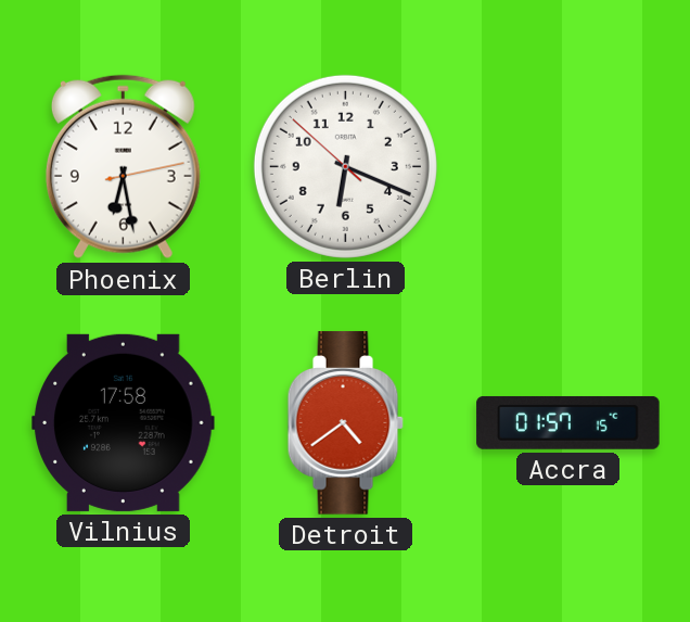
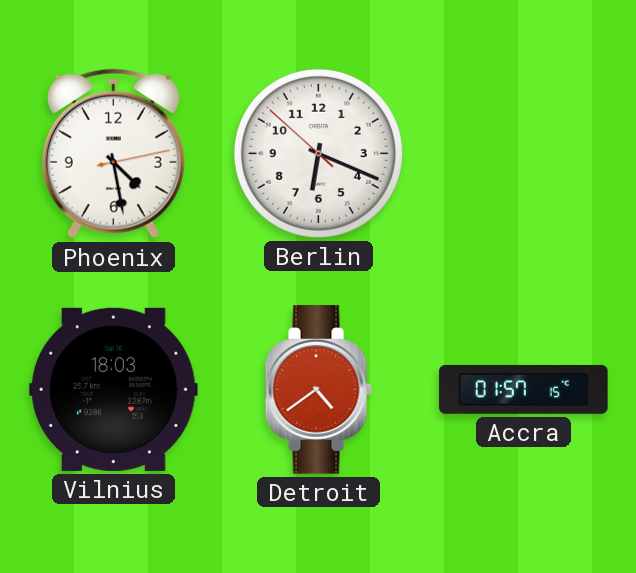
Phoenix: 6:28 -> 4:28
Vilnius: 17:58 -> 18:03
